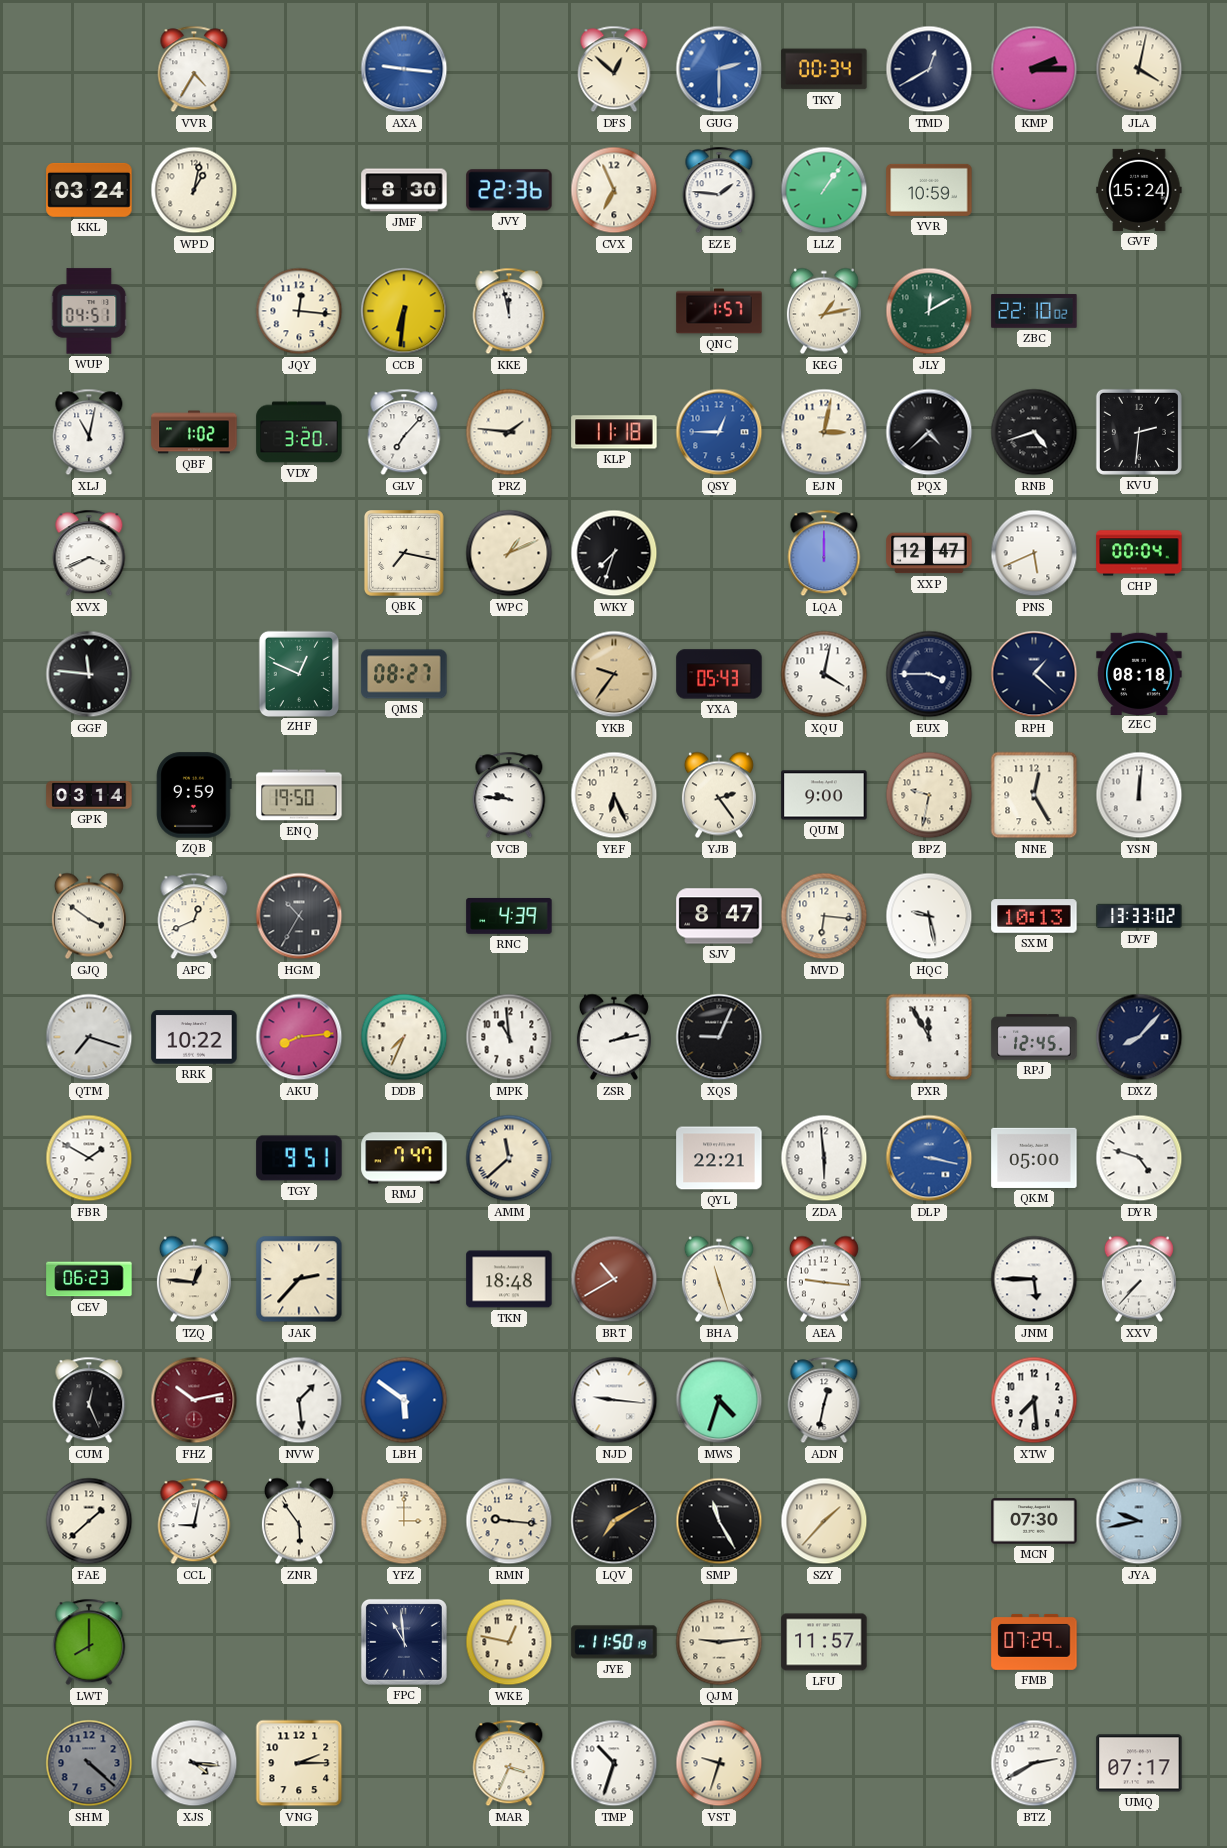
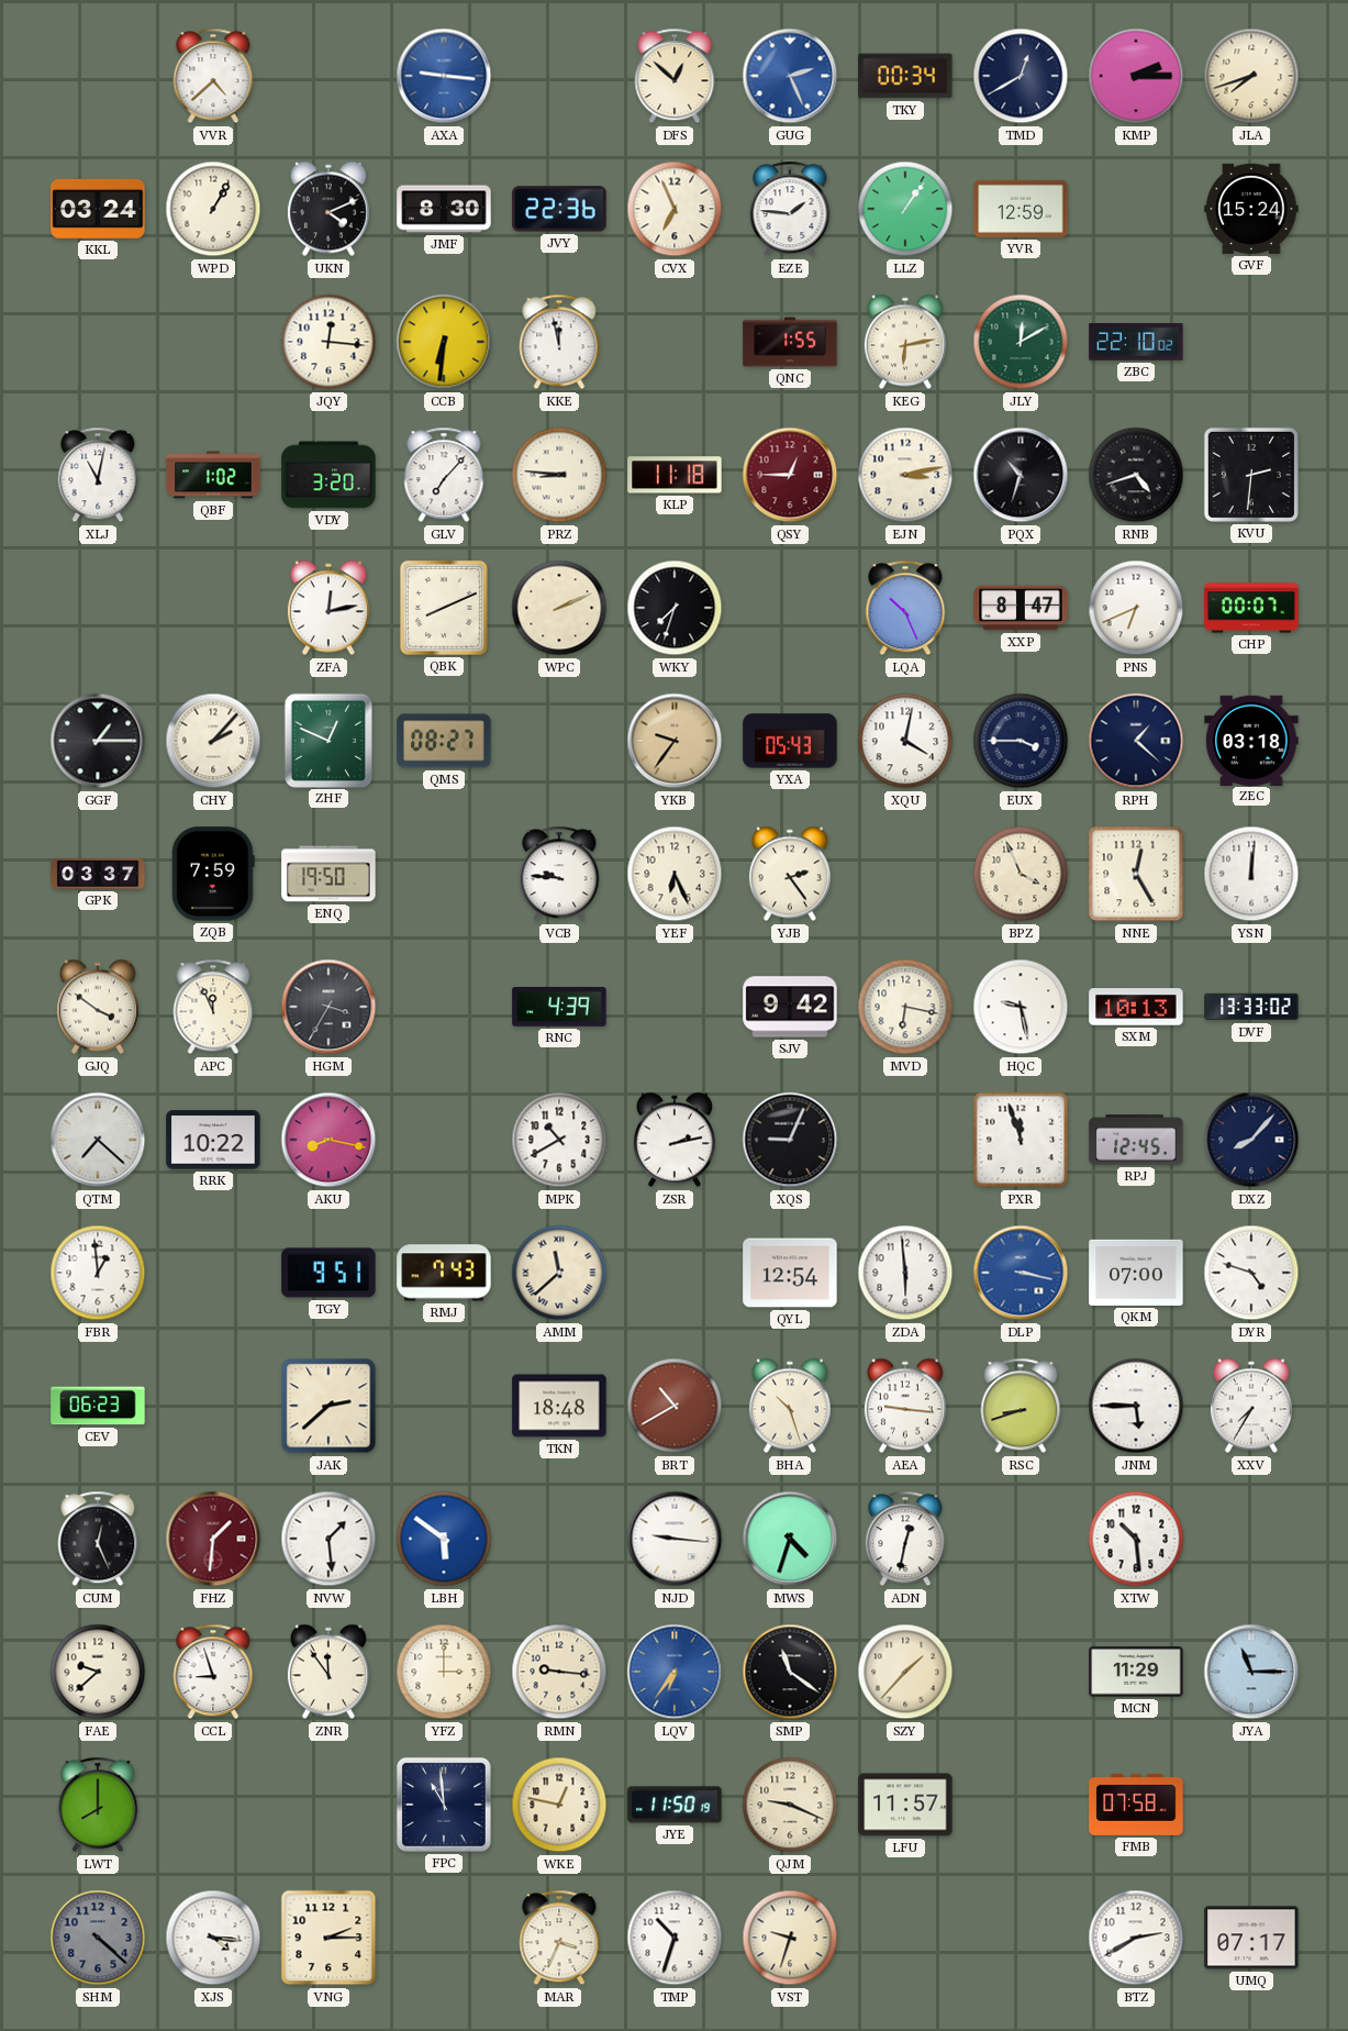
VVR: 4:35 -> 4:38
GUG: 2:30 -> 2:26
JLA: 4:02 -> 7:42
WPD: 1:02 -> 1:05
UKN: none -> 4:11
YVR: 10:59 -> 12:59
WUP: 04:51 -> none
QNC: 1:57 -> 1:55
KEG: 1:13 -> 6:13
PRZ: 1:46 -> 8:46
QSY dial: blue -> burgundy
EJN: 3:02 -> 3:13
PQX: 4:38 -> 10:33
XVX: 3:41 -> none
ZFA: none -> 12:13
QBK: 7:17 -> 8:11
WPC: 1:11 -> 2:11
LQA: 12:00 -> 10:26
XXP: 12:47 -> 8:47
PNS: 5:41 -> 6:41
CHP: 00:04 -> 00:07
GGF: 11:46 -> 1:15
CHY: none -> 2:07
ZEC: 08:18 -> 03:18
GPK: 03:14 -> 03:37
ZQB: 9:59 -> 7:59
QUM: 9:00 -> none
BPZ: 9:32 -> 3:56
APC: 12:41 -> 11:56
HGM: 10:35 -> 3:35
SJV: 8:47 -> 9:42
MVD: 6:16 -> 6:17
QTM: 7:18 -> 7:22
AKU: 8:14 -> 8:17
DDB: 7:34 -> none
MPK: 10:59 -> 10:40
PXR: 11:55 -> 11:57
FBR: 1:50 -> 12:59
RMJ: 7:47 -> 7:43
QYL: 22:21 -> 12:54
QKM: 05:00 -> 07:00
TZQ: 12:46 -> none
JAK: 2:37 -> 2:38
BHA: 11:27 -> 10:27
RSC: none -> 8:42
XXV: 7:37 -> 7:35
FHZ: 10:13 -> 1:31
XTW: 7:29 -> 10:29
FAE: 1:38 -> 9:38
CCL: 9:02 -> 8:57
ZNR: 5:54 -> 11:54
LQV: 7:10 -> 6:36
LQV dial: black -> blue
SMP: 11:25 -> 11:21
MCN: 07:30 -> 11:29
JYA: 9:43 -> 11:15
QJM: 9:14 -> 9:19
FMB: 07:29 -> 07:58
